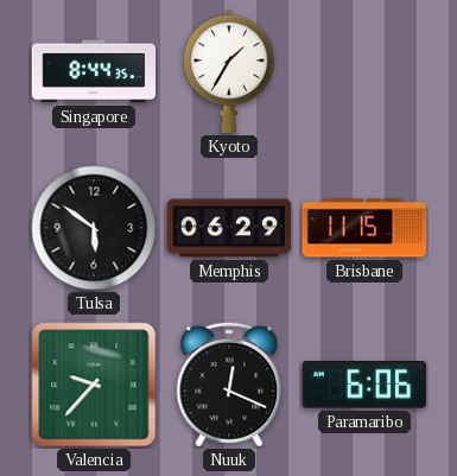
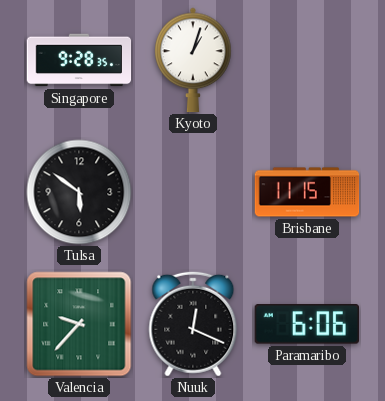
Singapore: 8:44 -> 9:28
Kyoto: 1:35 -> 1:03
Memphis: 06:29 -> none
